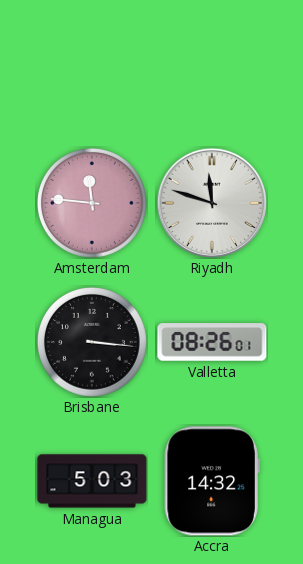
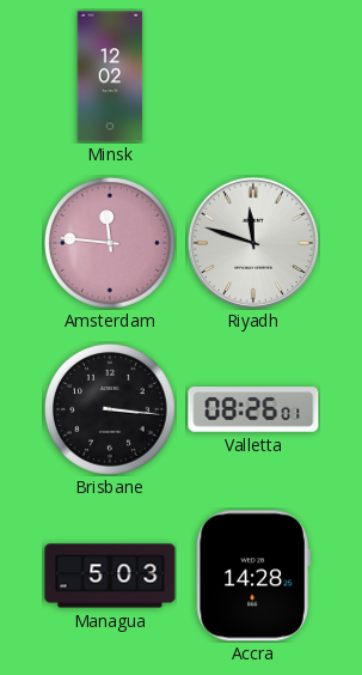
Minsk: none -> 12:02
Accra: 14:32 -> 14:28
